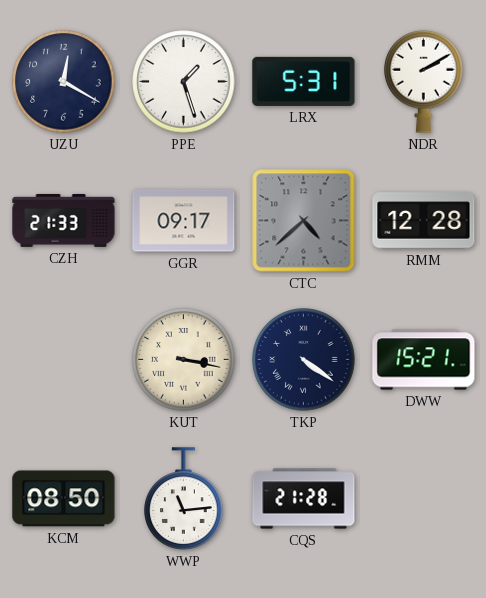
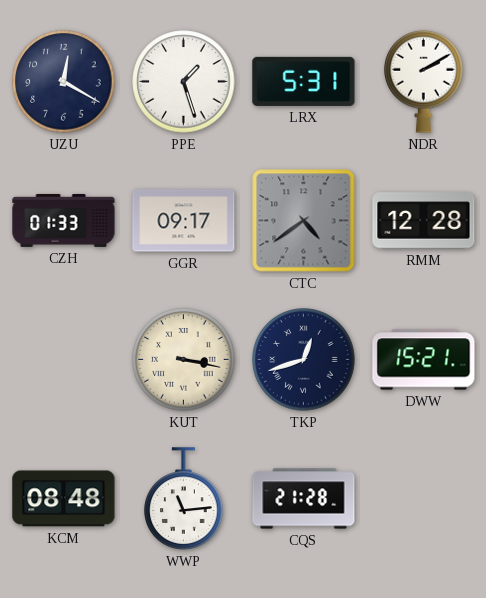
CZH: 21:33 -> 01:33
CTC: 4:38 -> 4:39
TKP: 4:21 -> 12:42
KCM: 08:50 -> 08:48
